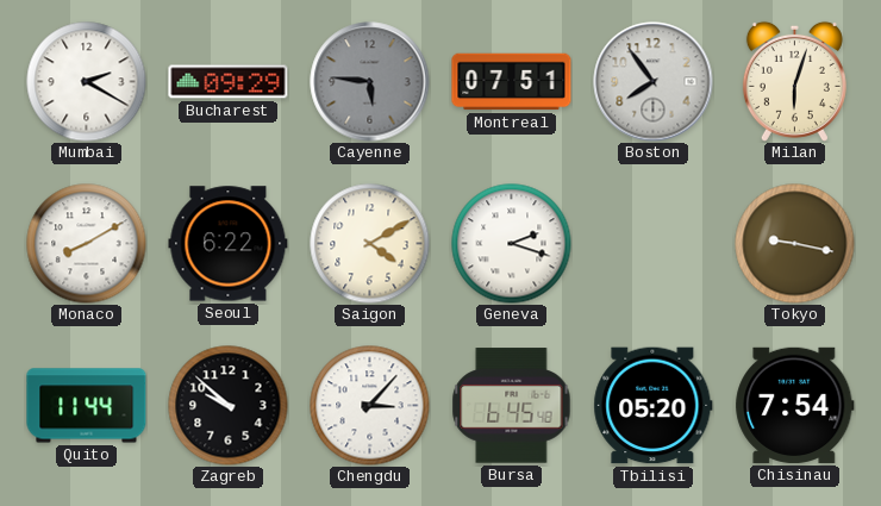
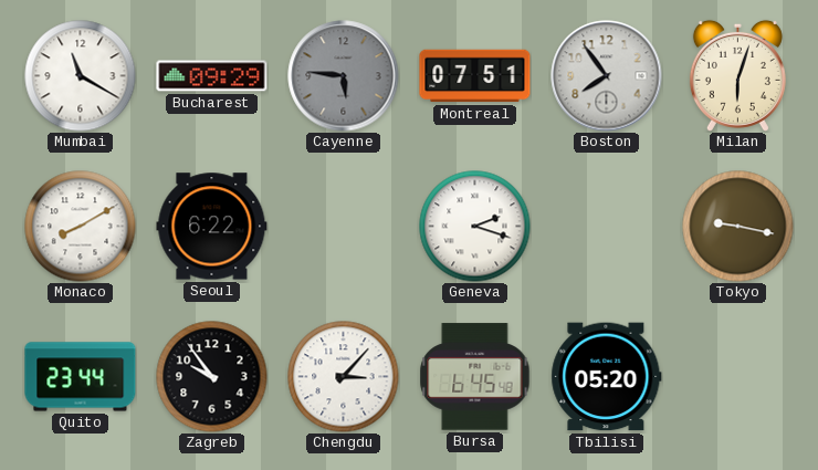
Mumbai: 2:20 -> 11:20
Saigon: 4:10 -> none
Quito: 11:44 -> 23:44
Zagreb: 9:52 -> 9:54
Chisinau: 7:54 -> none
